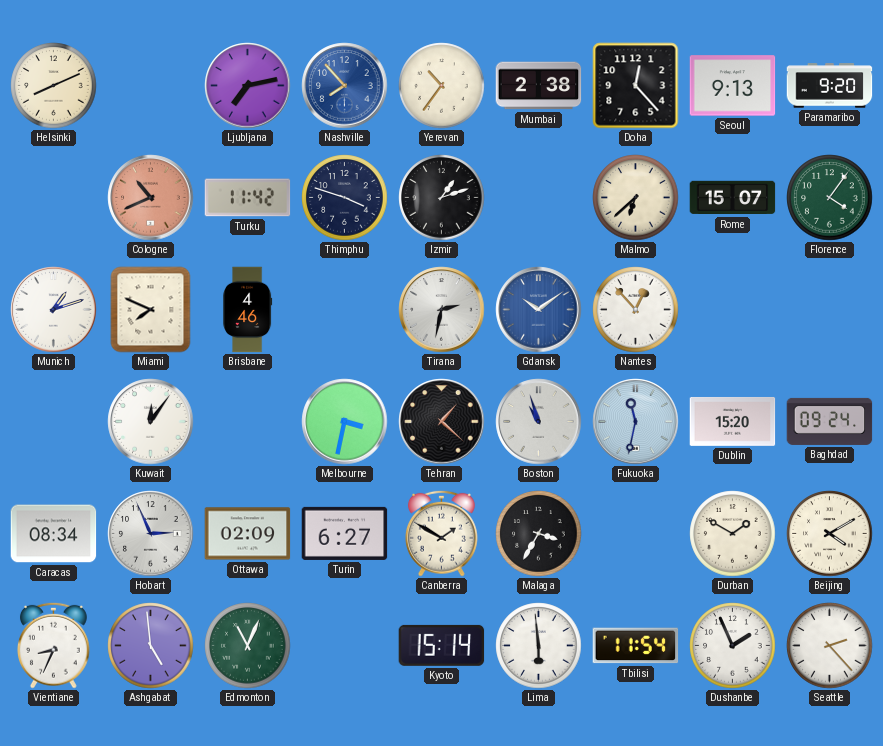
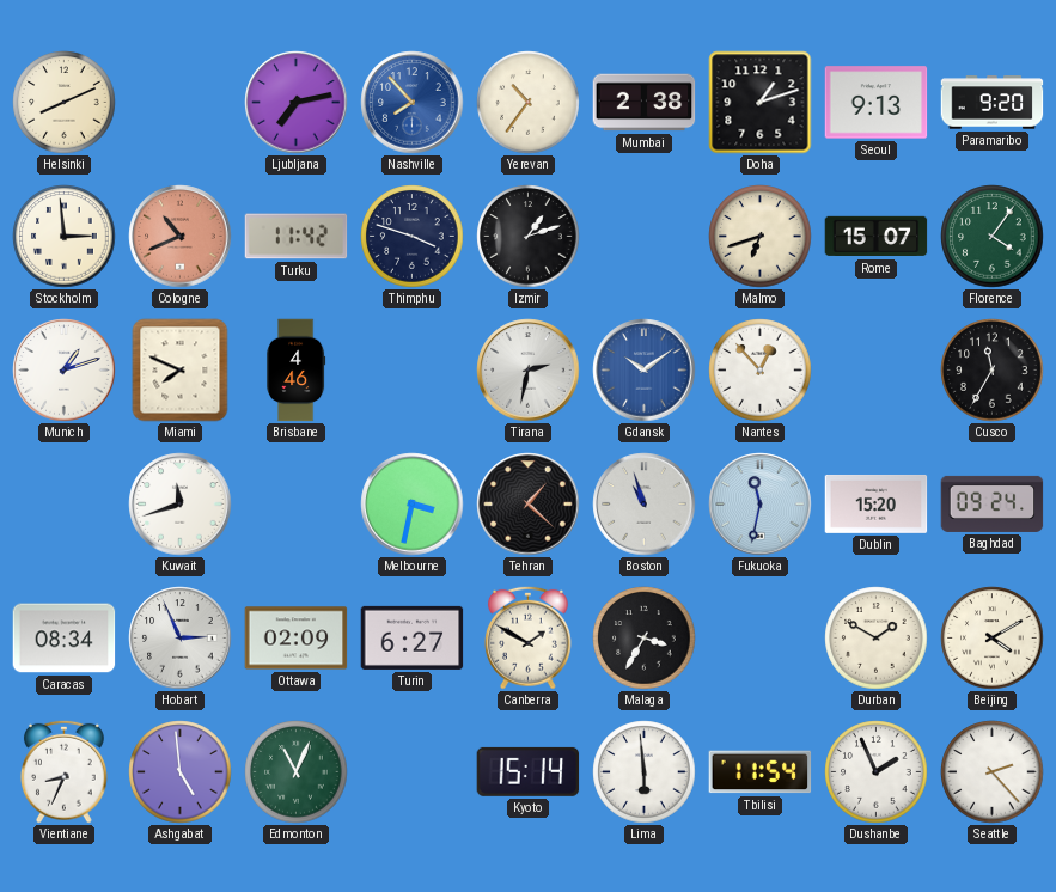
Doha: 12:23 -> 1:12
Stockholm: none -> 2:59
Malmo: 6:38 -> 6:42
Cusco: none -> 11:35
Kuwait: 12:06 -> 11:42
